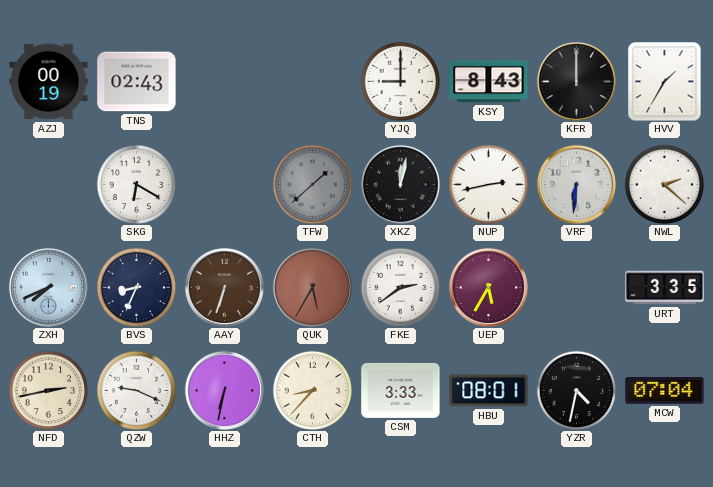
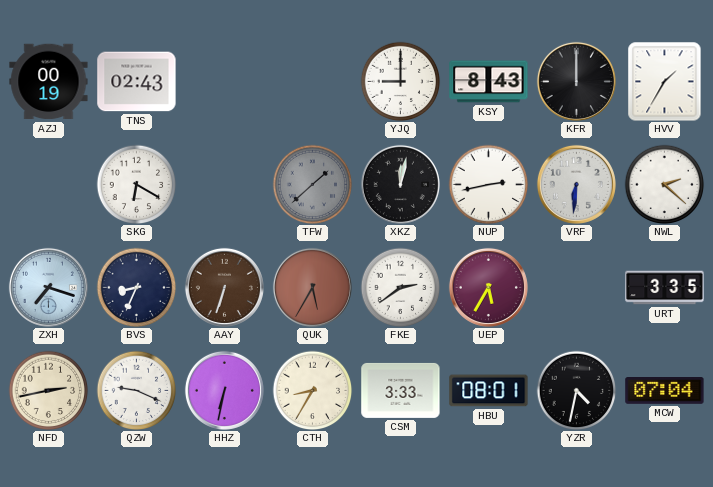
ZXH: 7:41 -> 7:18
CTH: 8:37 -> 8:35
